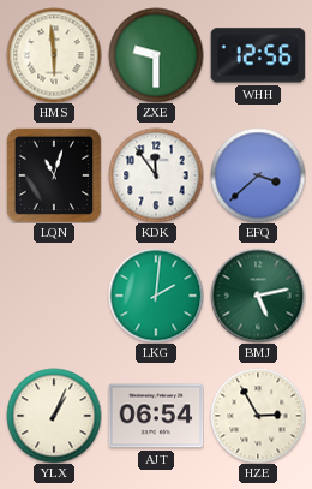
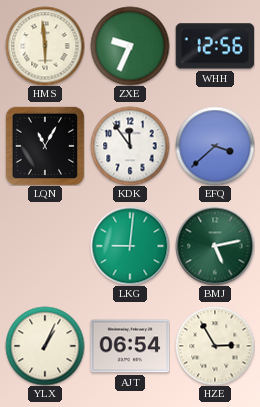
ZXE: 9:30 -> 9:34
LQN: 11:03 -> 11:05
LKG: 2:01 -> 9:01
